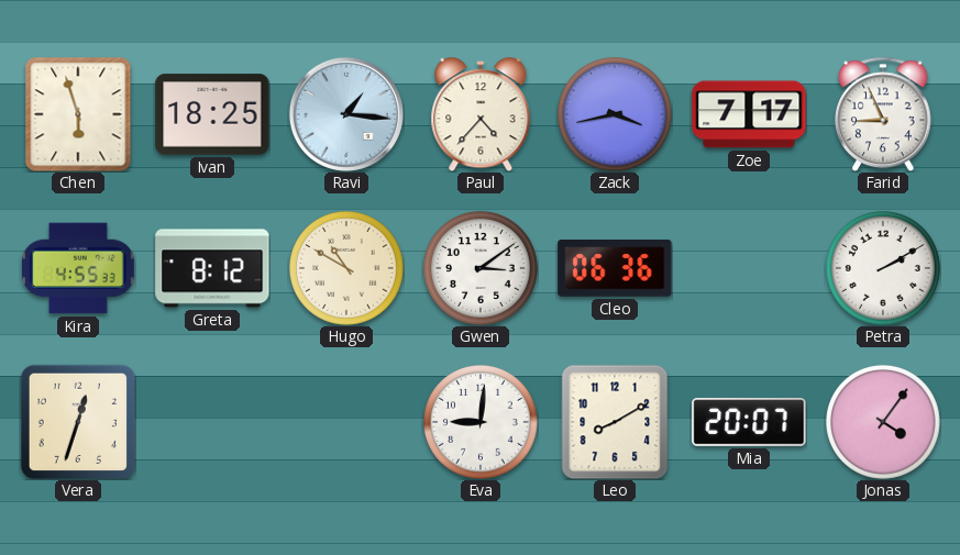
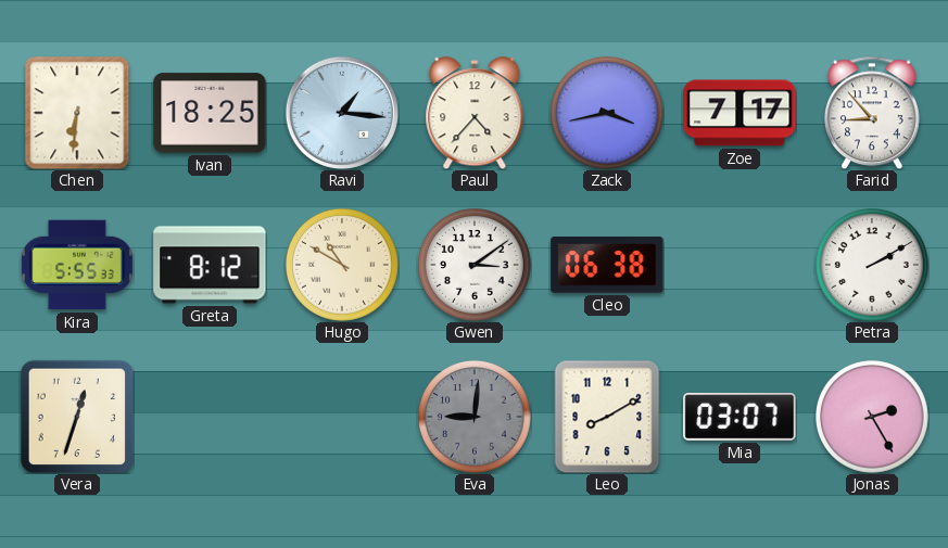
Chen: 5:57 -> 6:31
Farid: 8:56 -> 8:53
Kira: 4:55 -> 5:55
Cleo: 06:36 -> 06:38
Eva dial: white -> grey
Mia: 20:07 -> 03:07
Jonas: 4:06 -> 2:25
